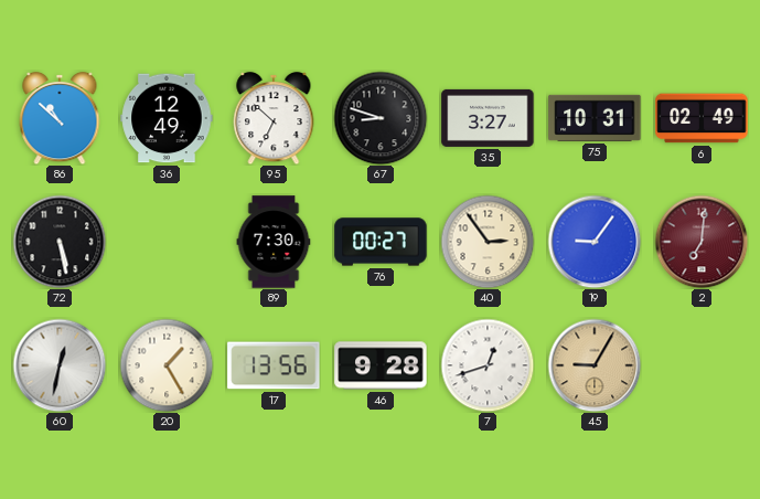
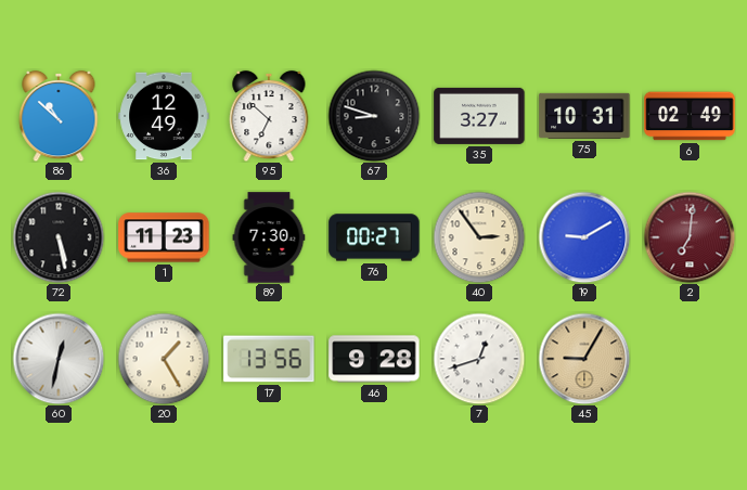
1: none -> 11:23
19: 9:06 -> 9:10
